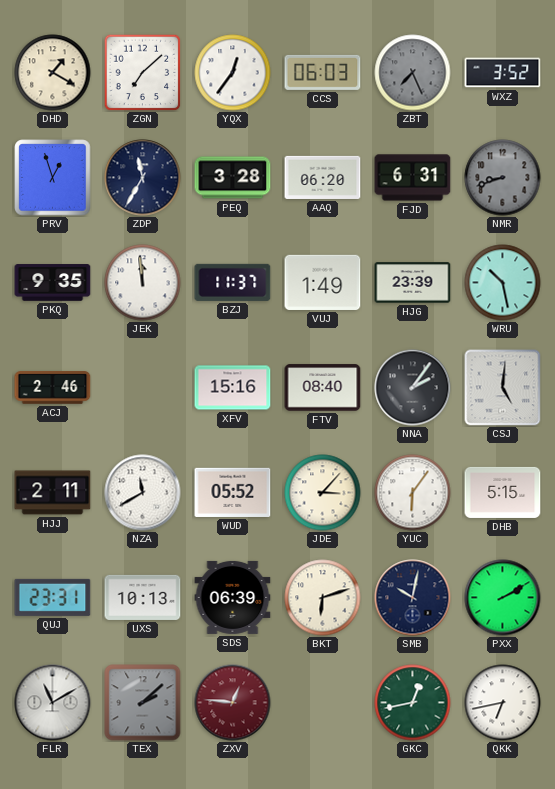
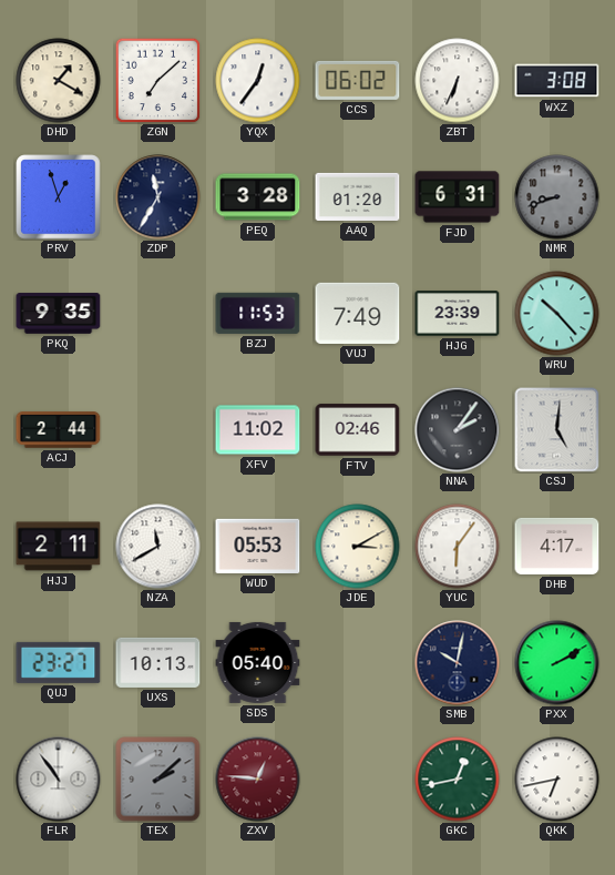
CCS: 06:03 -> 06:02
ZBT: 7:26 -> 6:34
ZBT dial: grey -> white
WXZ: 3:52 -> 3:08
AAQ: 06:20 -> 01:20
JEK: 11:59 -> none
BZJ: 11:37 -> 11:53
VUJ: 1:49 -> 7:49
WRU: 10:28 -> 10:23
ACJ: 2:46 -> 2:44
XFV: 15:16 -> 11:02
FTV: 08:40 -> 02:46
WUD: 05:52 -> 05:53
JDE: 3:07 -> 3:10
DHB: 5:15 -> 4:17
QUJ: 23:31 -> 23:27
SDS: 06:39 -> 05:40
BKT: 6:12 -> none
FLR: 11:10 -> 10:54
